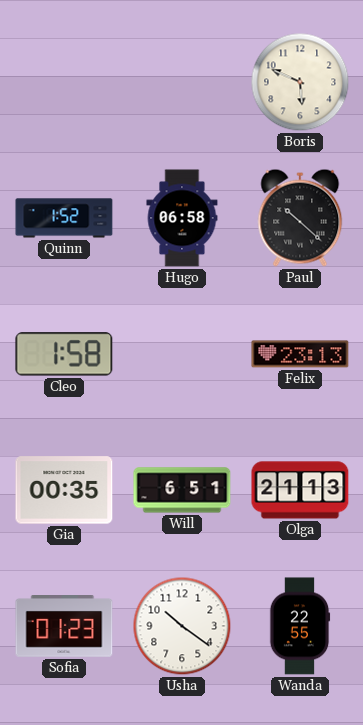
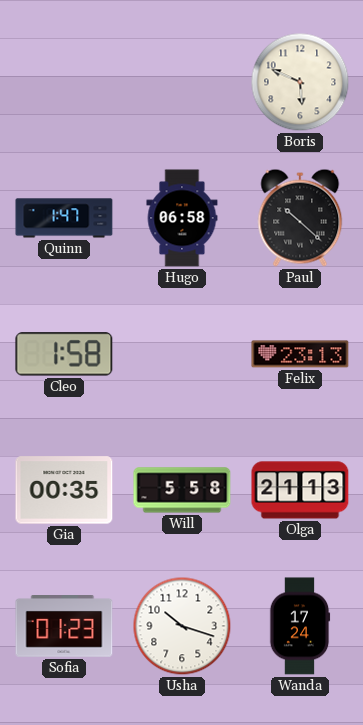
Quinn: 1:52 -> 1:47
Will: 6:51 -> 5:58
Usha: 10:21 -> 10:18
Wanda: 22:55 -> 17:24
